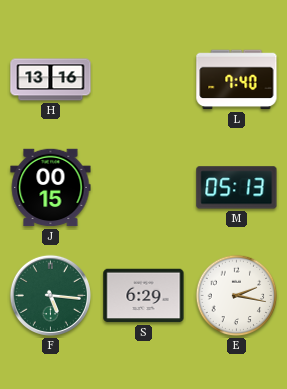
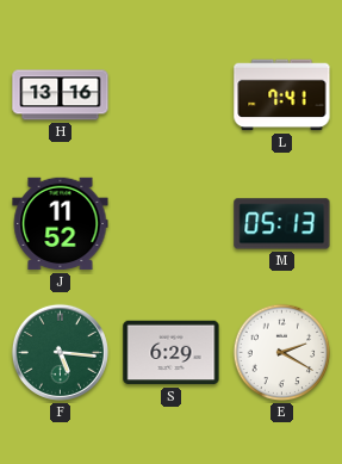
L: 7:40 -> 7:41
J: 00:15 -> 11:52
E: 2:17 -> 2:20
